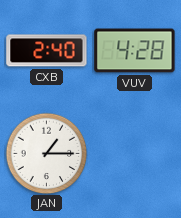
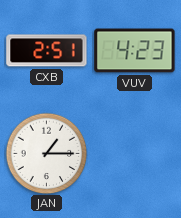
CXB: 2:40 -> 2:51
VUV: 4:28 -> 4:23
